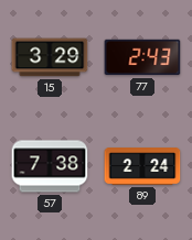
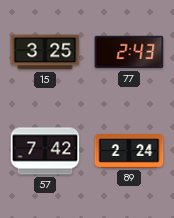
15: 3:29 -> 3:25
57: 7:38 -> 7:42
